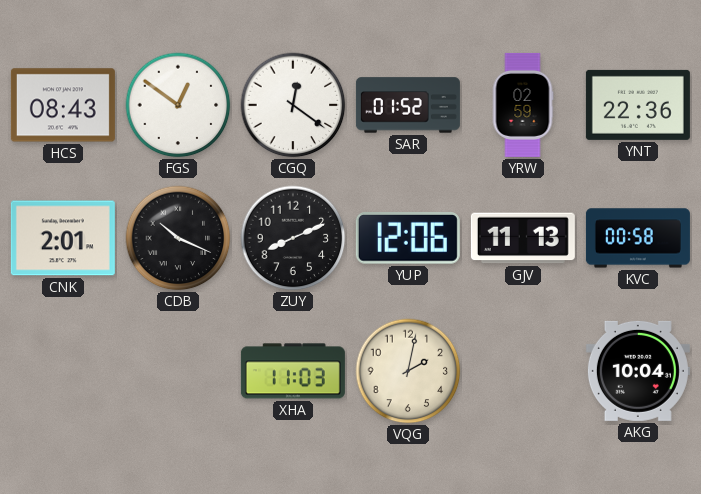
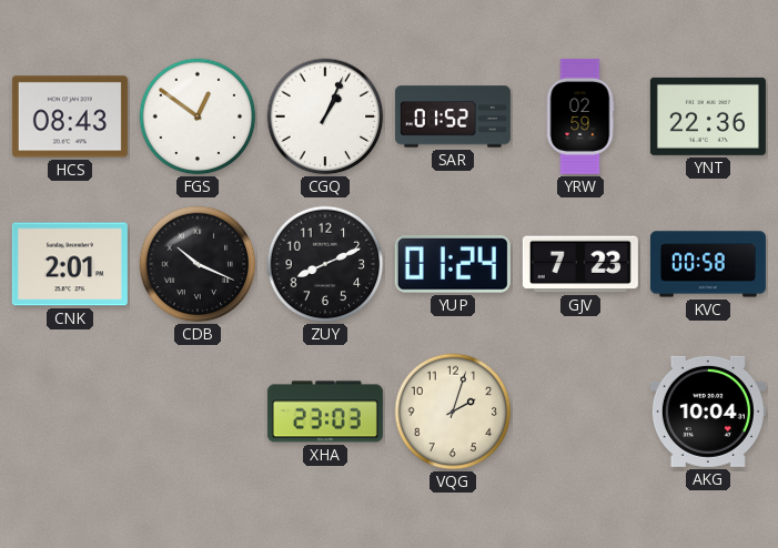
CGQ: 12:21 -> 1:04
YUP: 12:06 -> 01:24
GJV: 11:13 -> 7:23
XHA: 11:03 -> 23:03
VQG: 2:02 -> 2:03
